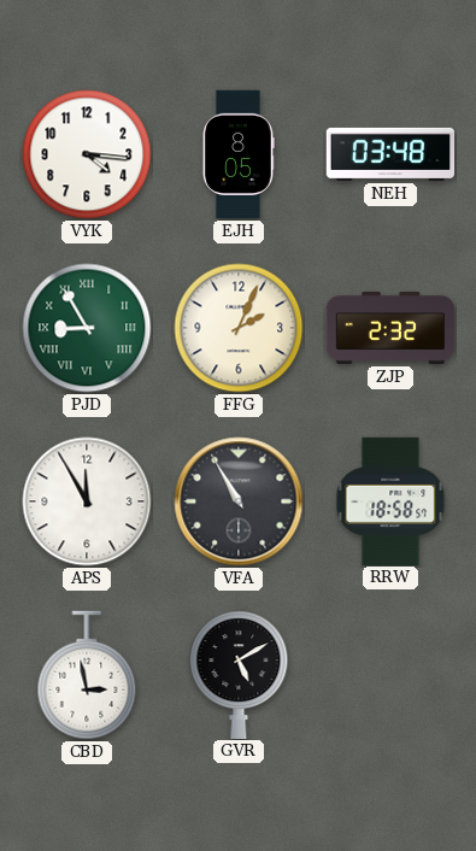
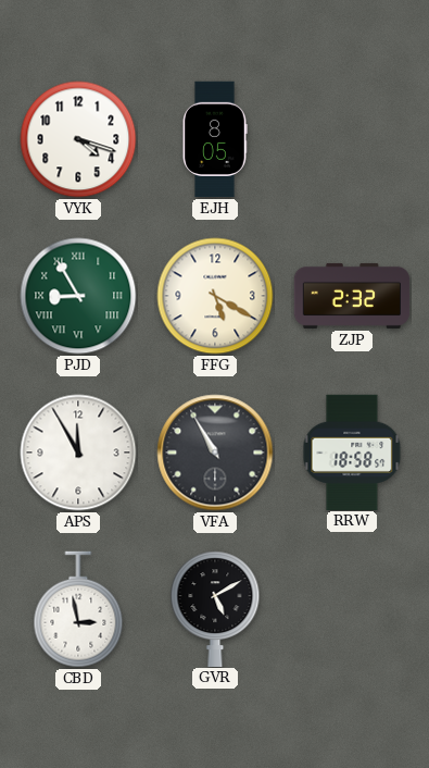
VYK: 4:16 -> 4:18
NEH: 03:48 -> none
FFG: 2:04 -> 5:20
